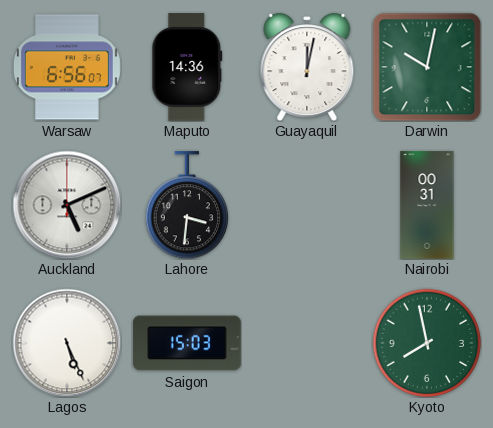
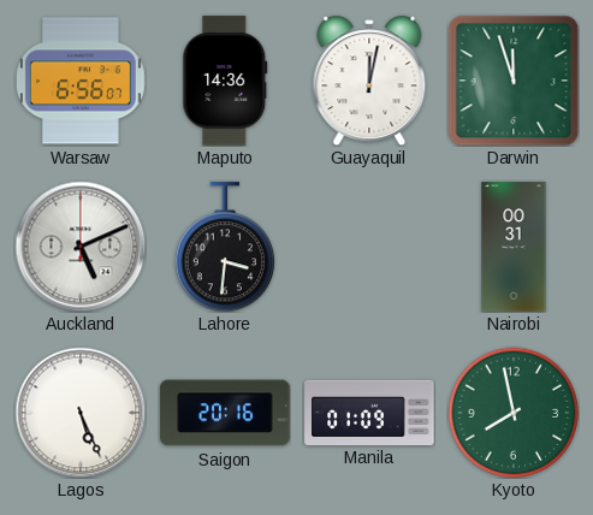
Darwin: 10:02 -> 11:57
Saigon: 15:03 -> 20:16
Manila: none -> 01:09
